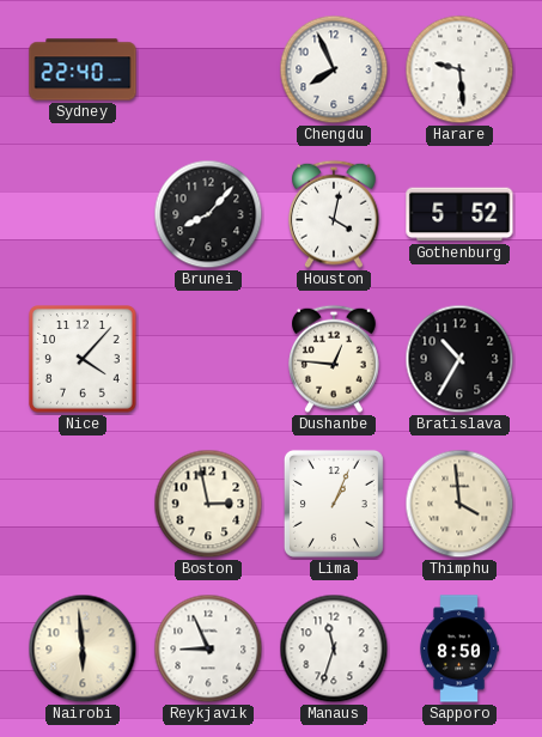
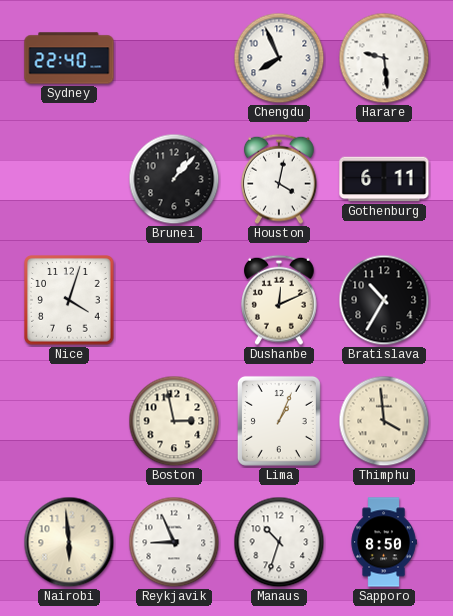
Brunei: 8:07 -> 1:07
Gothenburg: 5:52 -> 6:11
Nice: 4:07 -> 4:03
Dushanbe: 12:46 -> 12:11
Manaus: 11:33 -> 10:33
